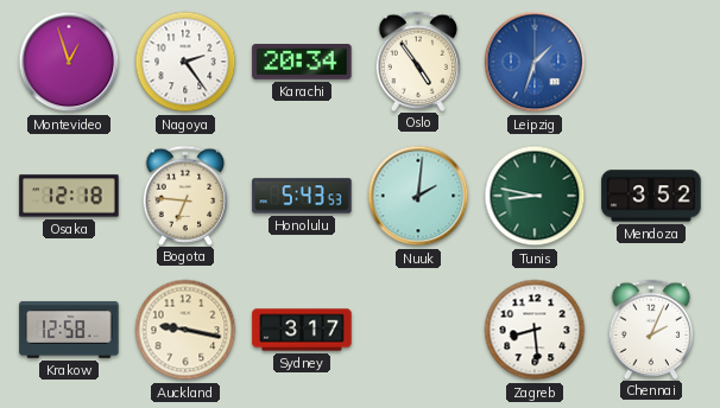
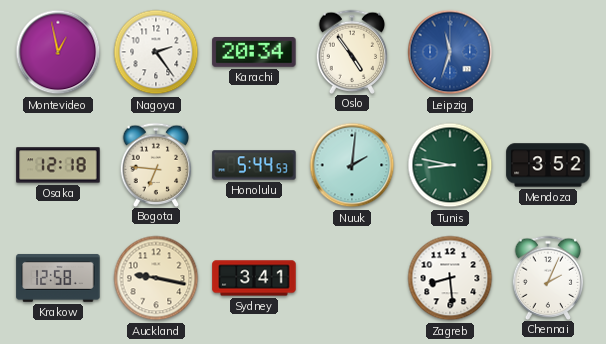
Montevideo: 12:57 -> 12:58
Leipzig: 1:33 -> 11:33
Honolulu: 5:43 -> 5:44
Sydney: 3:17 -> 3:41
